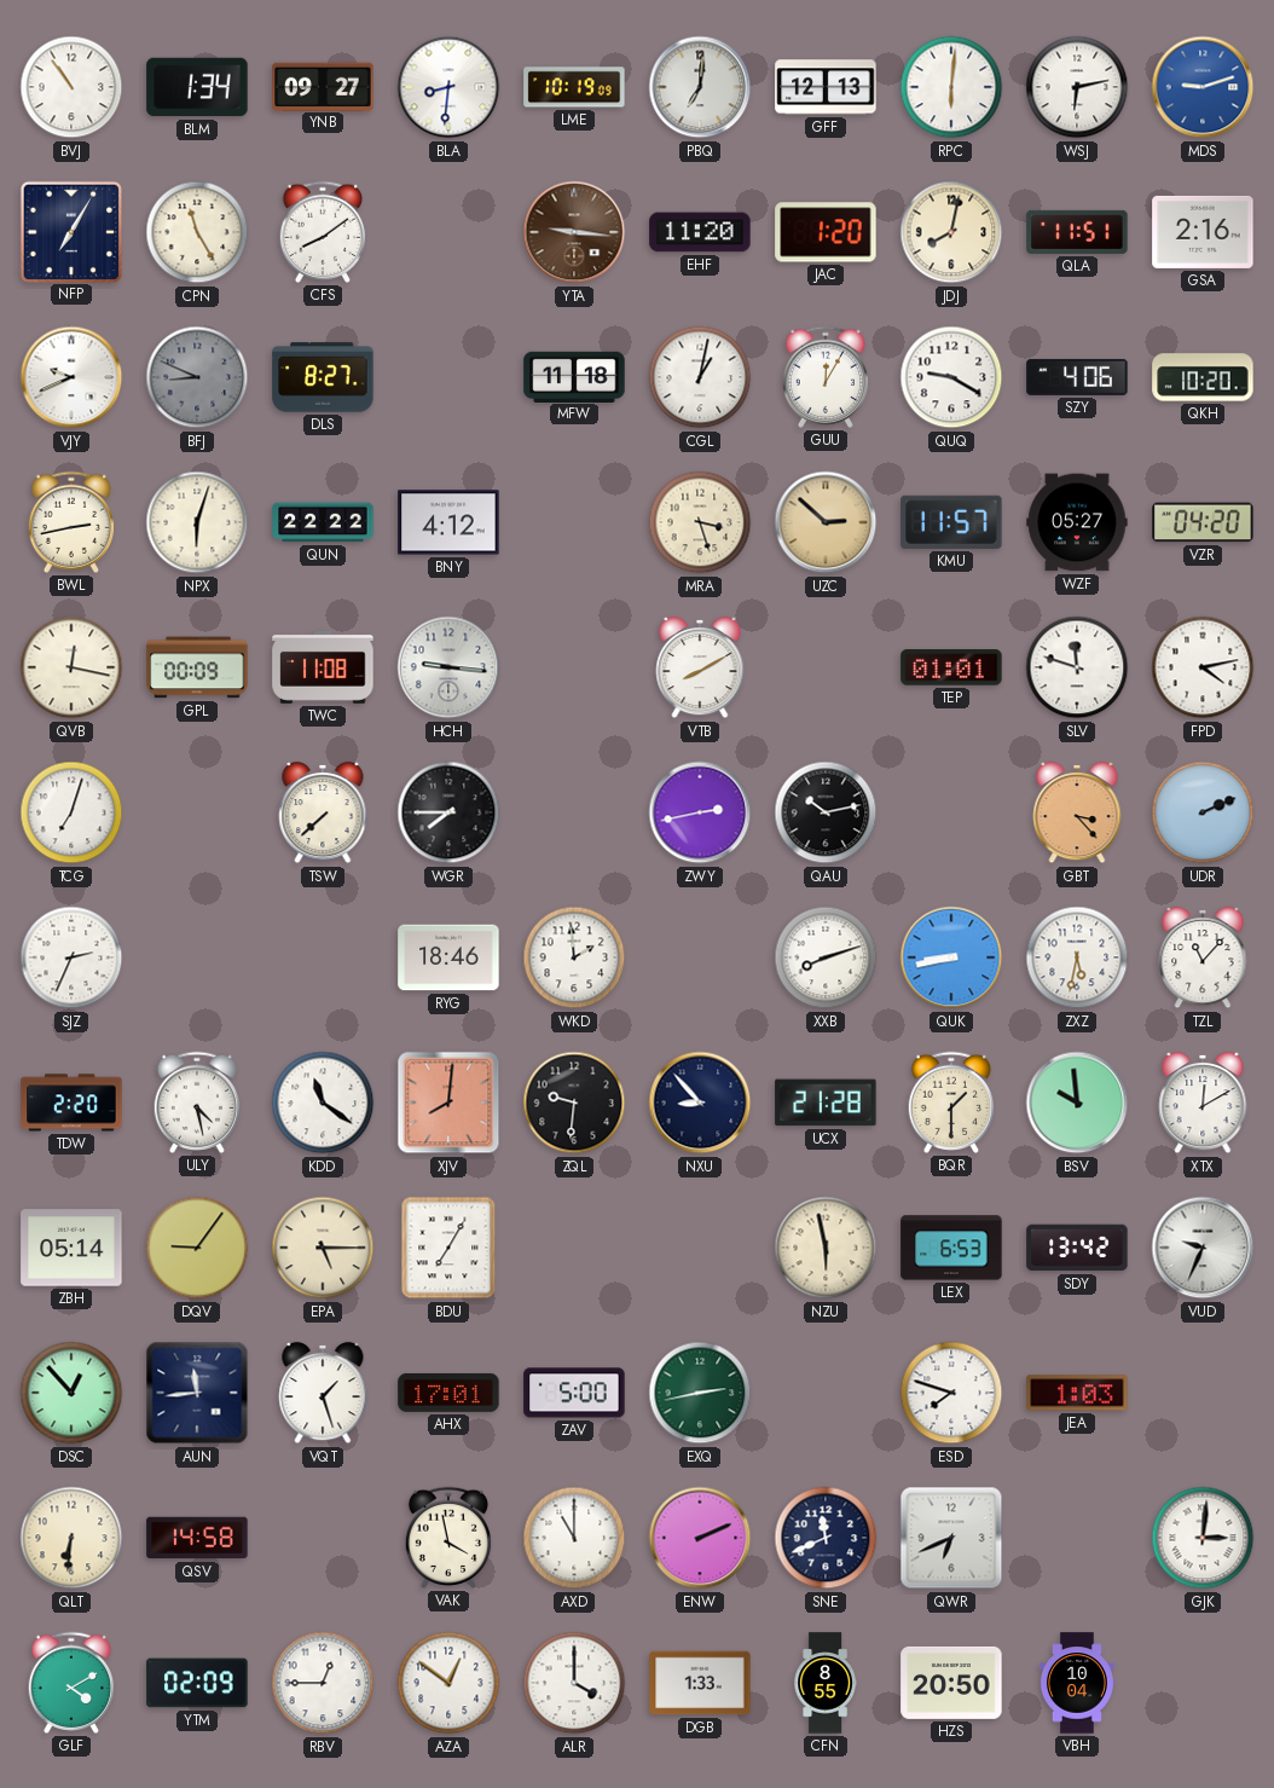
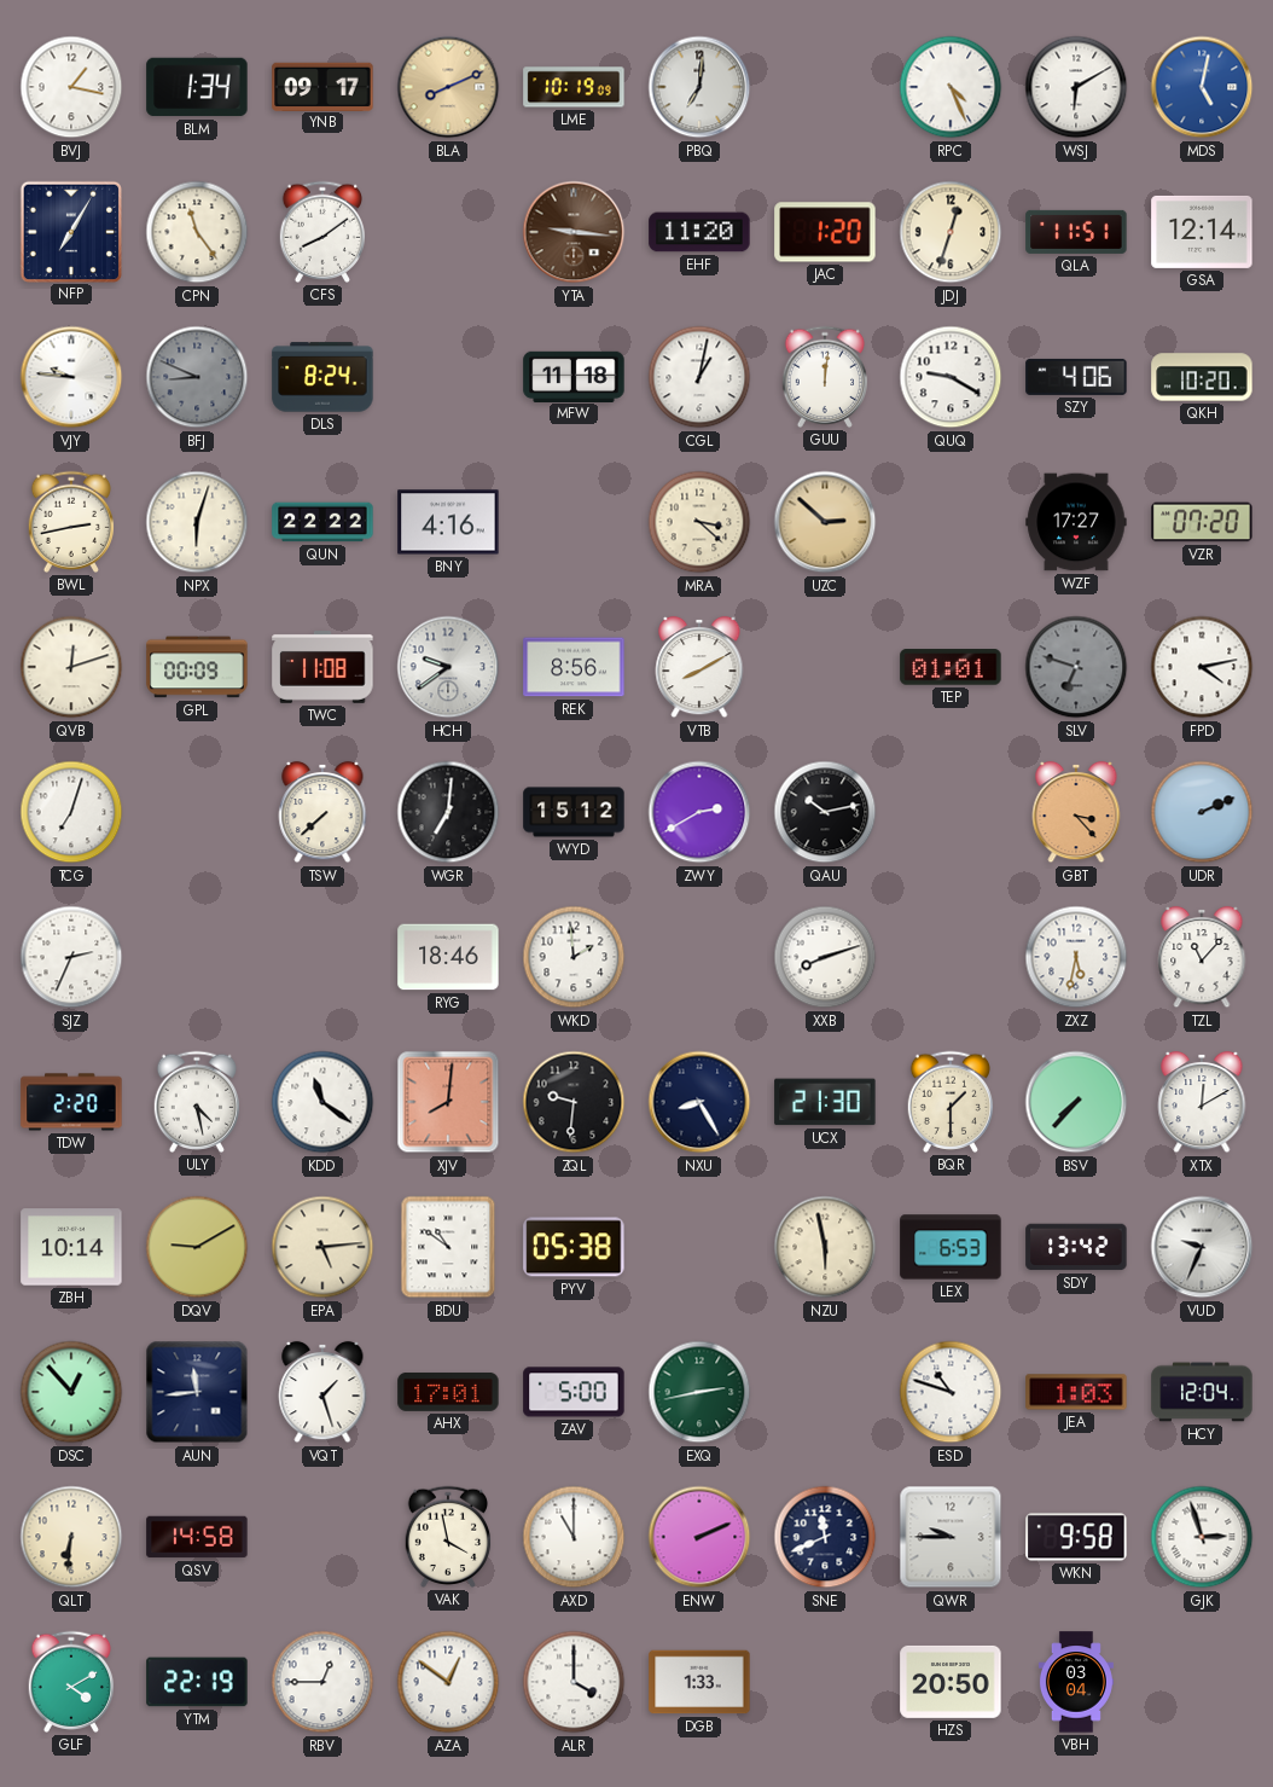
BVJ: 10:54 -> 1:17
YNB: 09:27 -> 09:17
BLA: 8:31 -> 8:11
BLA dial: white -> champagne
GFF: 12:13 -> none
RPC: 6:01 -> 4:26
WSJ: 6:13 -> 6:10
MDS: 9:12 -> 5:02
CPN: 11:25 -> 11:24
JDJ: 8:02 -> 12:33
GSA: 2:16 -> 12:14
VJY: 9:41 -> 9:46
DLS: 8:27 -> 8:24
GUU: 12:05 -> 12:01
BNY: 4:12 -> 4:16
MRA: 3:27 -> 3:22
KMU: 11:57 -> none
WZF: 05:27 -> 17:27
VZR: 04:20 -> 07:20
QVB: 12:17 -> 12:12
HCH: 9:16 -> 9:39
REK: none -> 8:56
SLV: 11:48 -> 6:48
SLV dial: white -> grey
WGR: 7:45 -> 7:01
WYD: none -> 15:12
ZWY: 2:43 -> 2:40
QUK: 8:43 -> none
NXU: 8:53 -> 8:25
UCX: 21:28 -> 21:30
BSV: 9:59 -> 7:37
ZBH: 05:14 -> 10:14
DQV: 9:06 -> 9:10
EPA: 5:15 -> 5:14
BDU: 7:05 -> 10:51
PYV: none -> 05:38
ESD: 7:48 -> 10:48
HCY: none -> 12:04
QWR: 6:41 -> 9:45
WKN: none -> 9:58
GJK: 3:01 -> 2:57
YTM: 02:09 -> 22:19
CFN: 8:55 -> none
VBH: 10:04 -> 03:04
